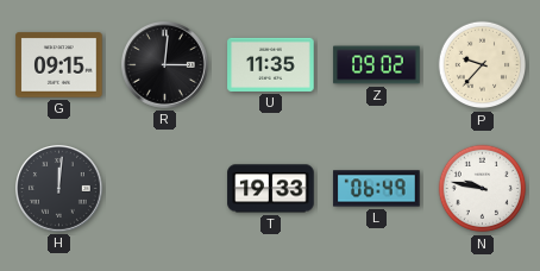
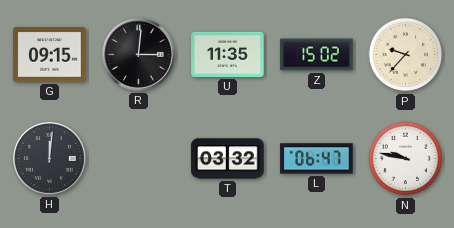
Z: 09:02 -> 15:02
T: 19:33 -> 03:32
L: 06:49 -> 06:47
